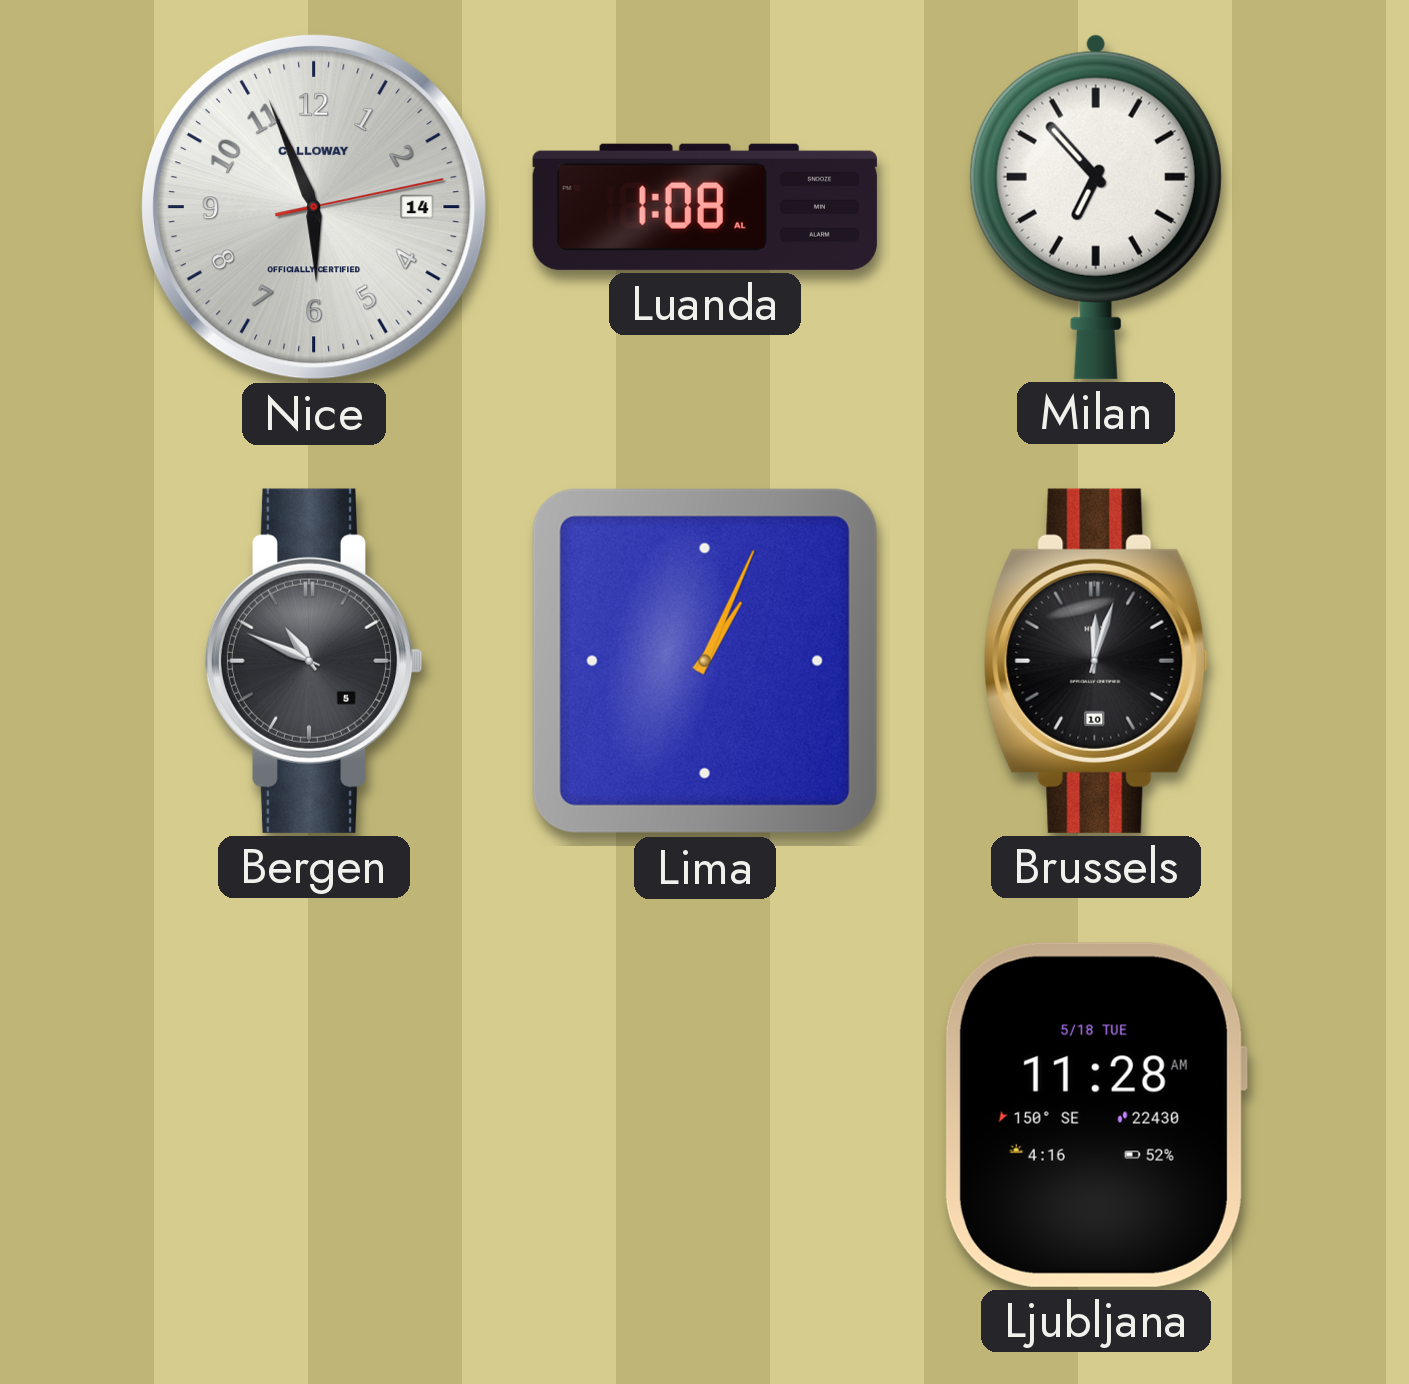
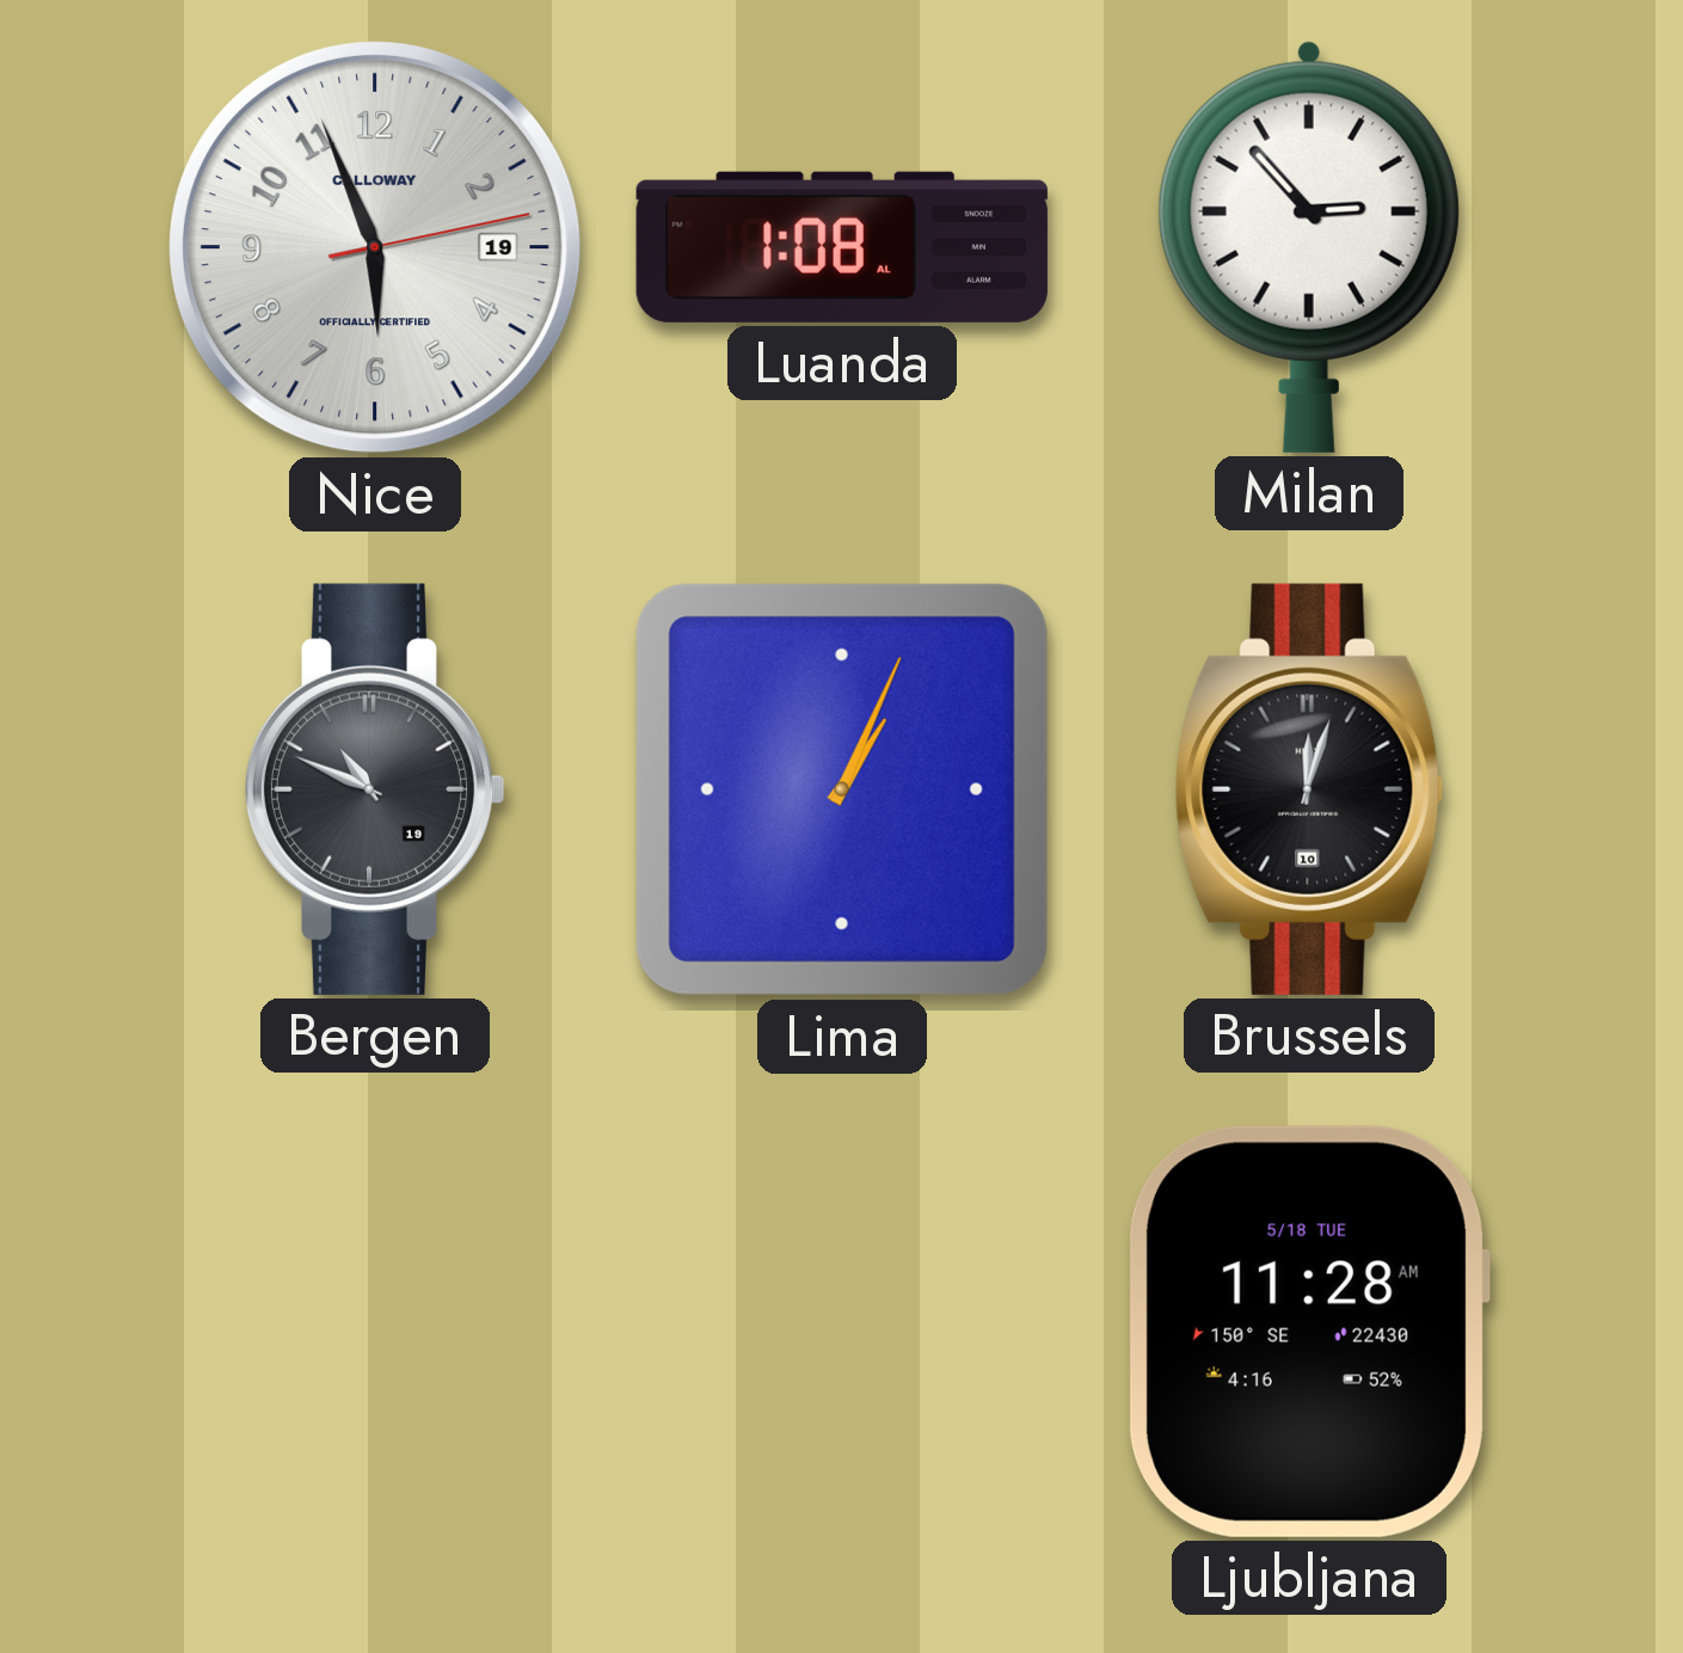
Nice date: 14 -> 19
Milan: 6:53 -> 2:53
Bergen date: 5 -> 19
